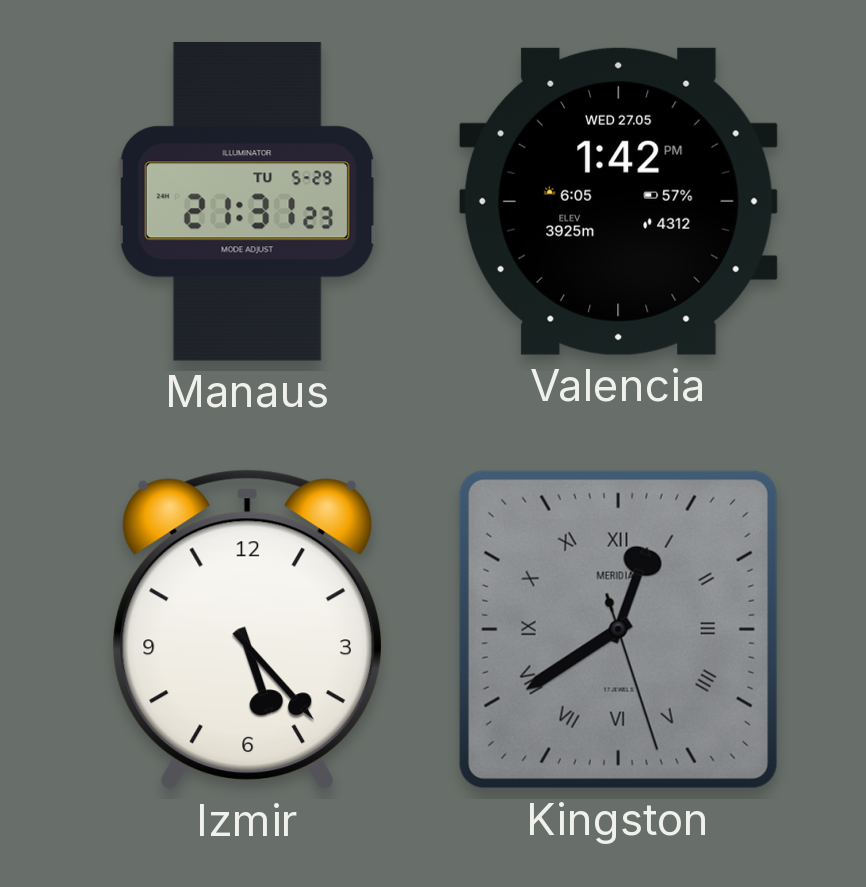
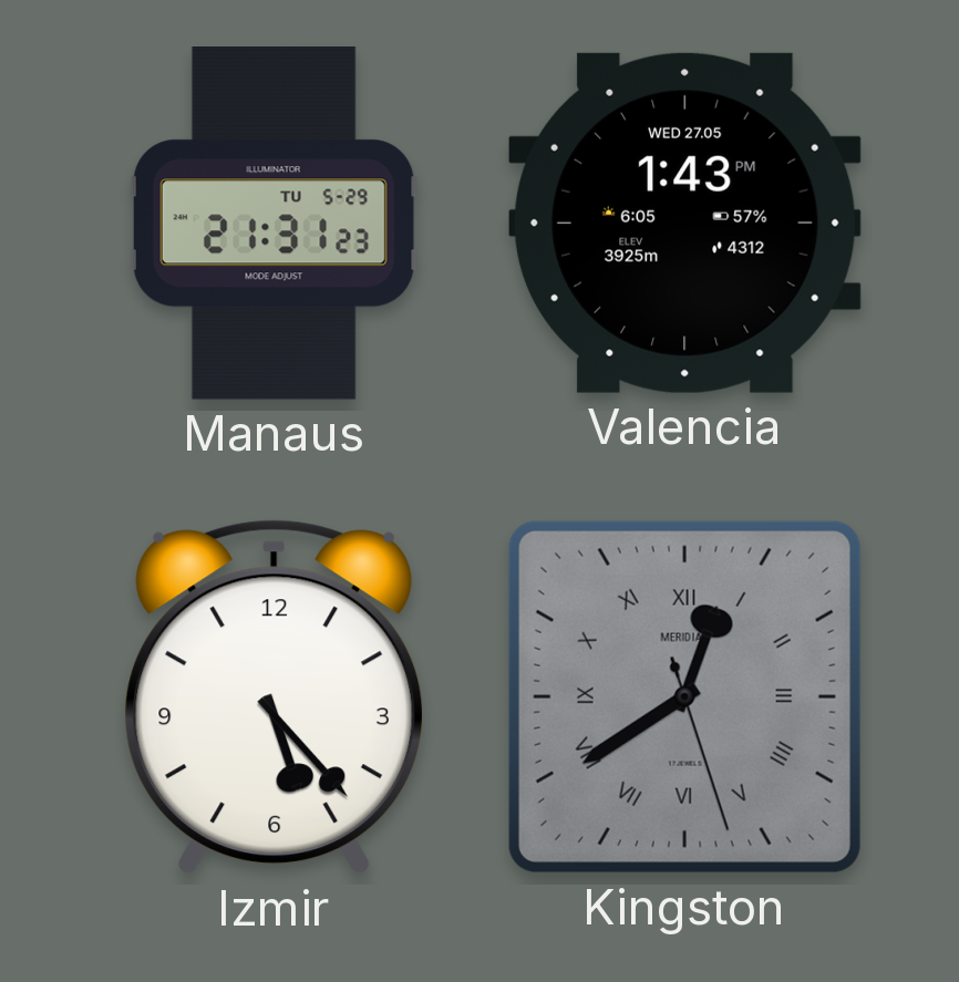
Valencia: 1:42 -> 1:43
